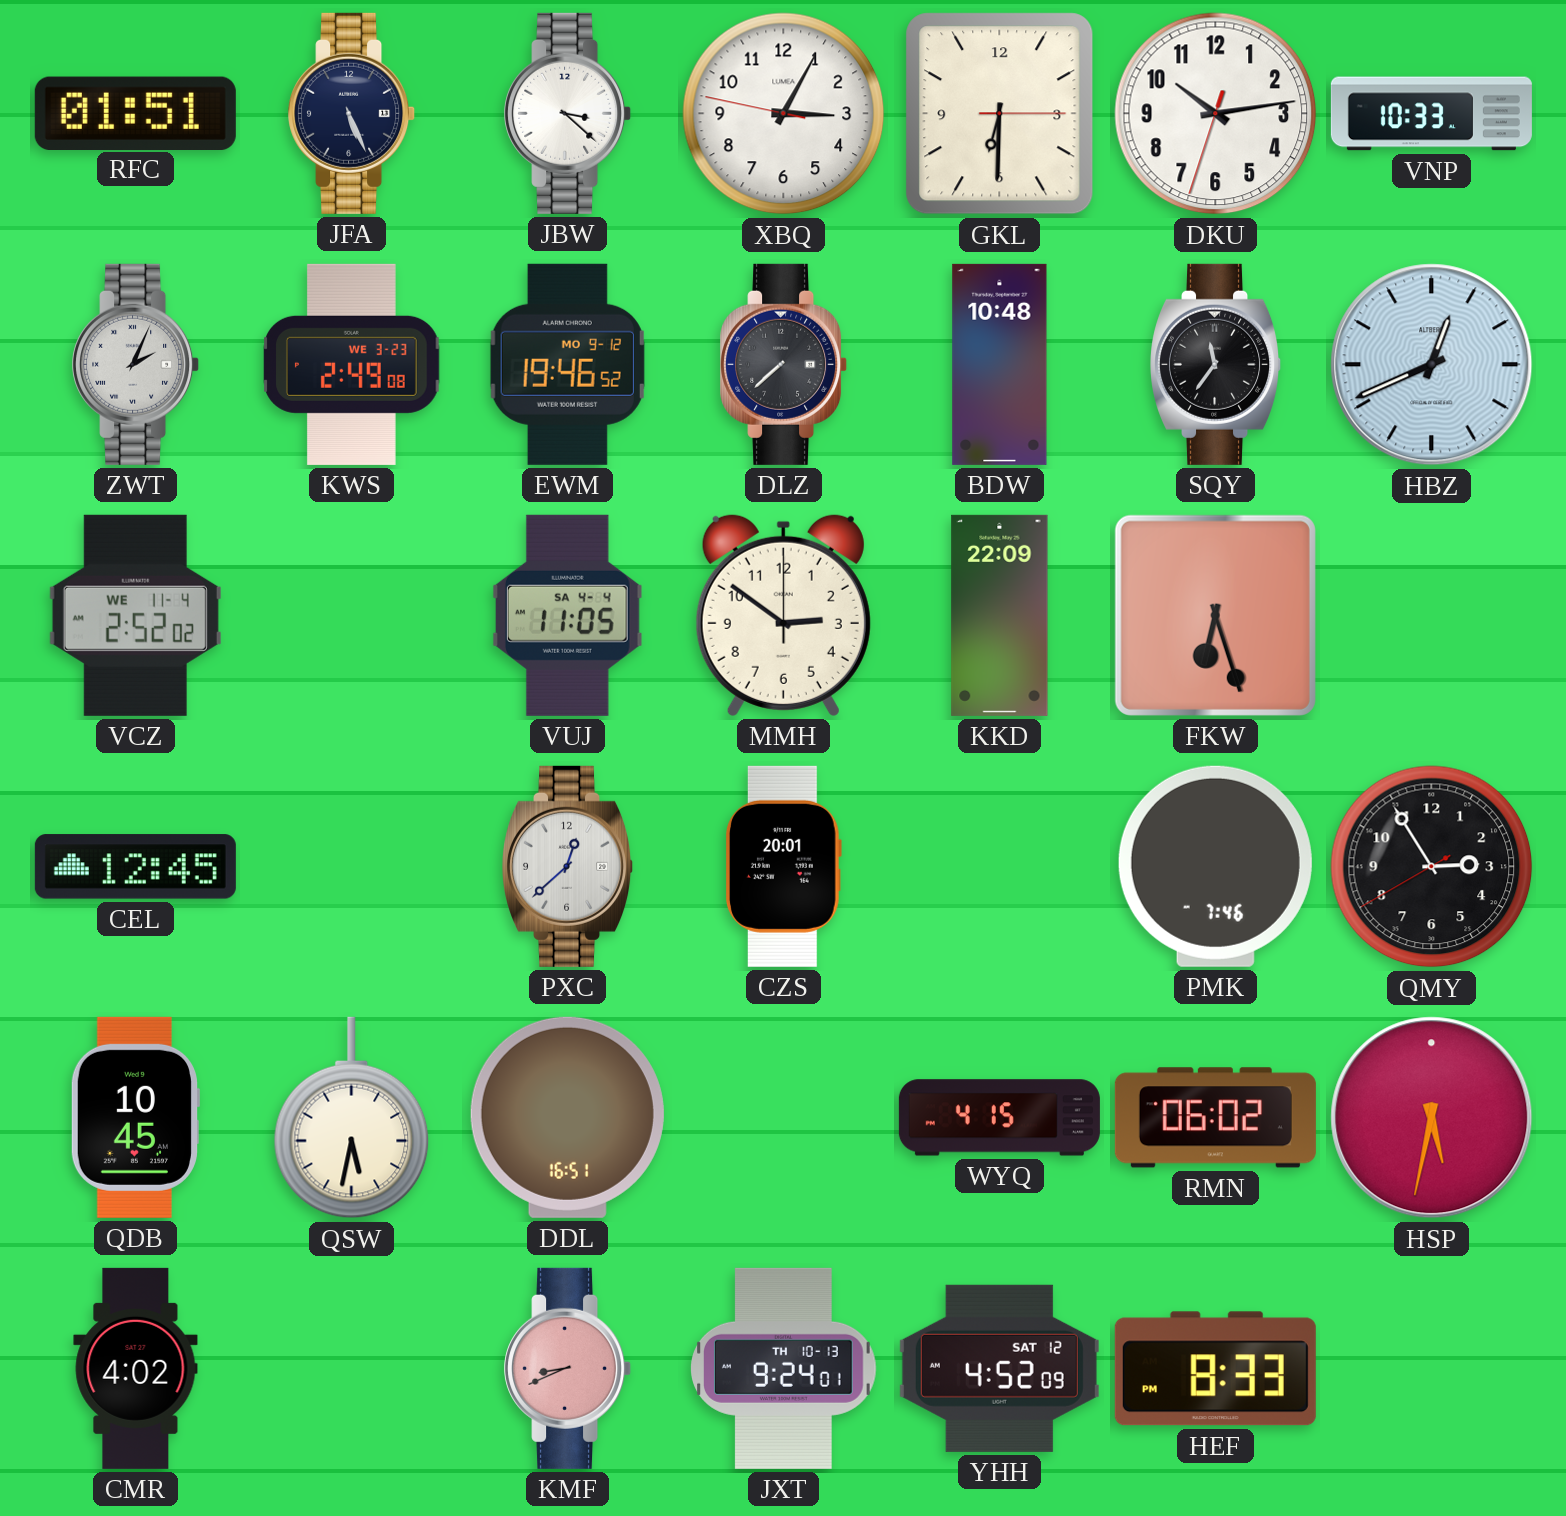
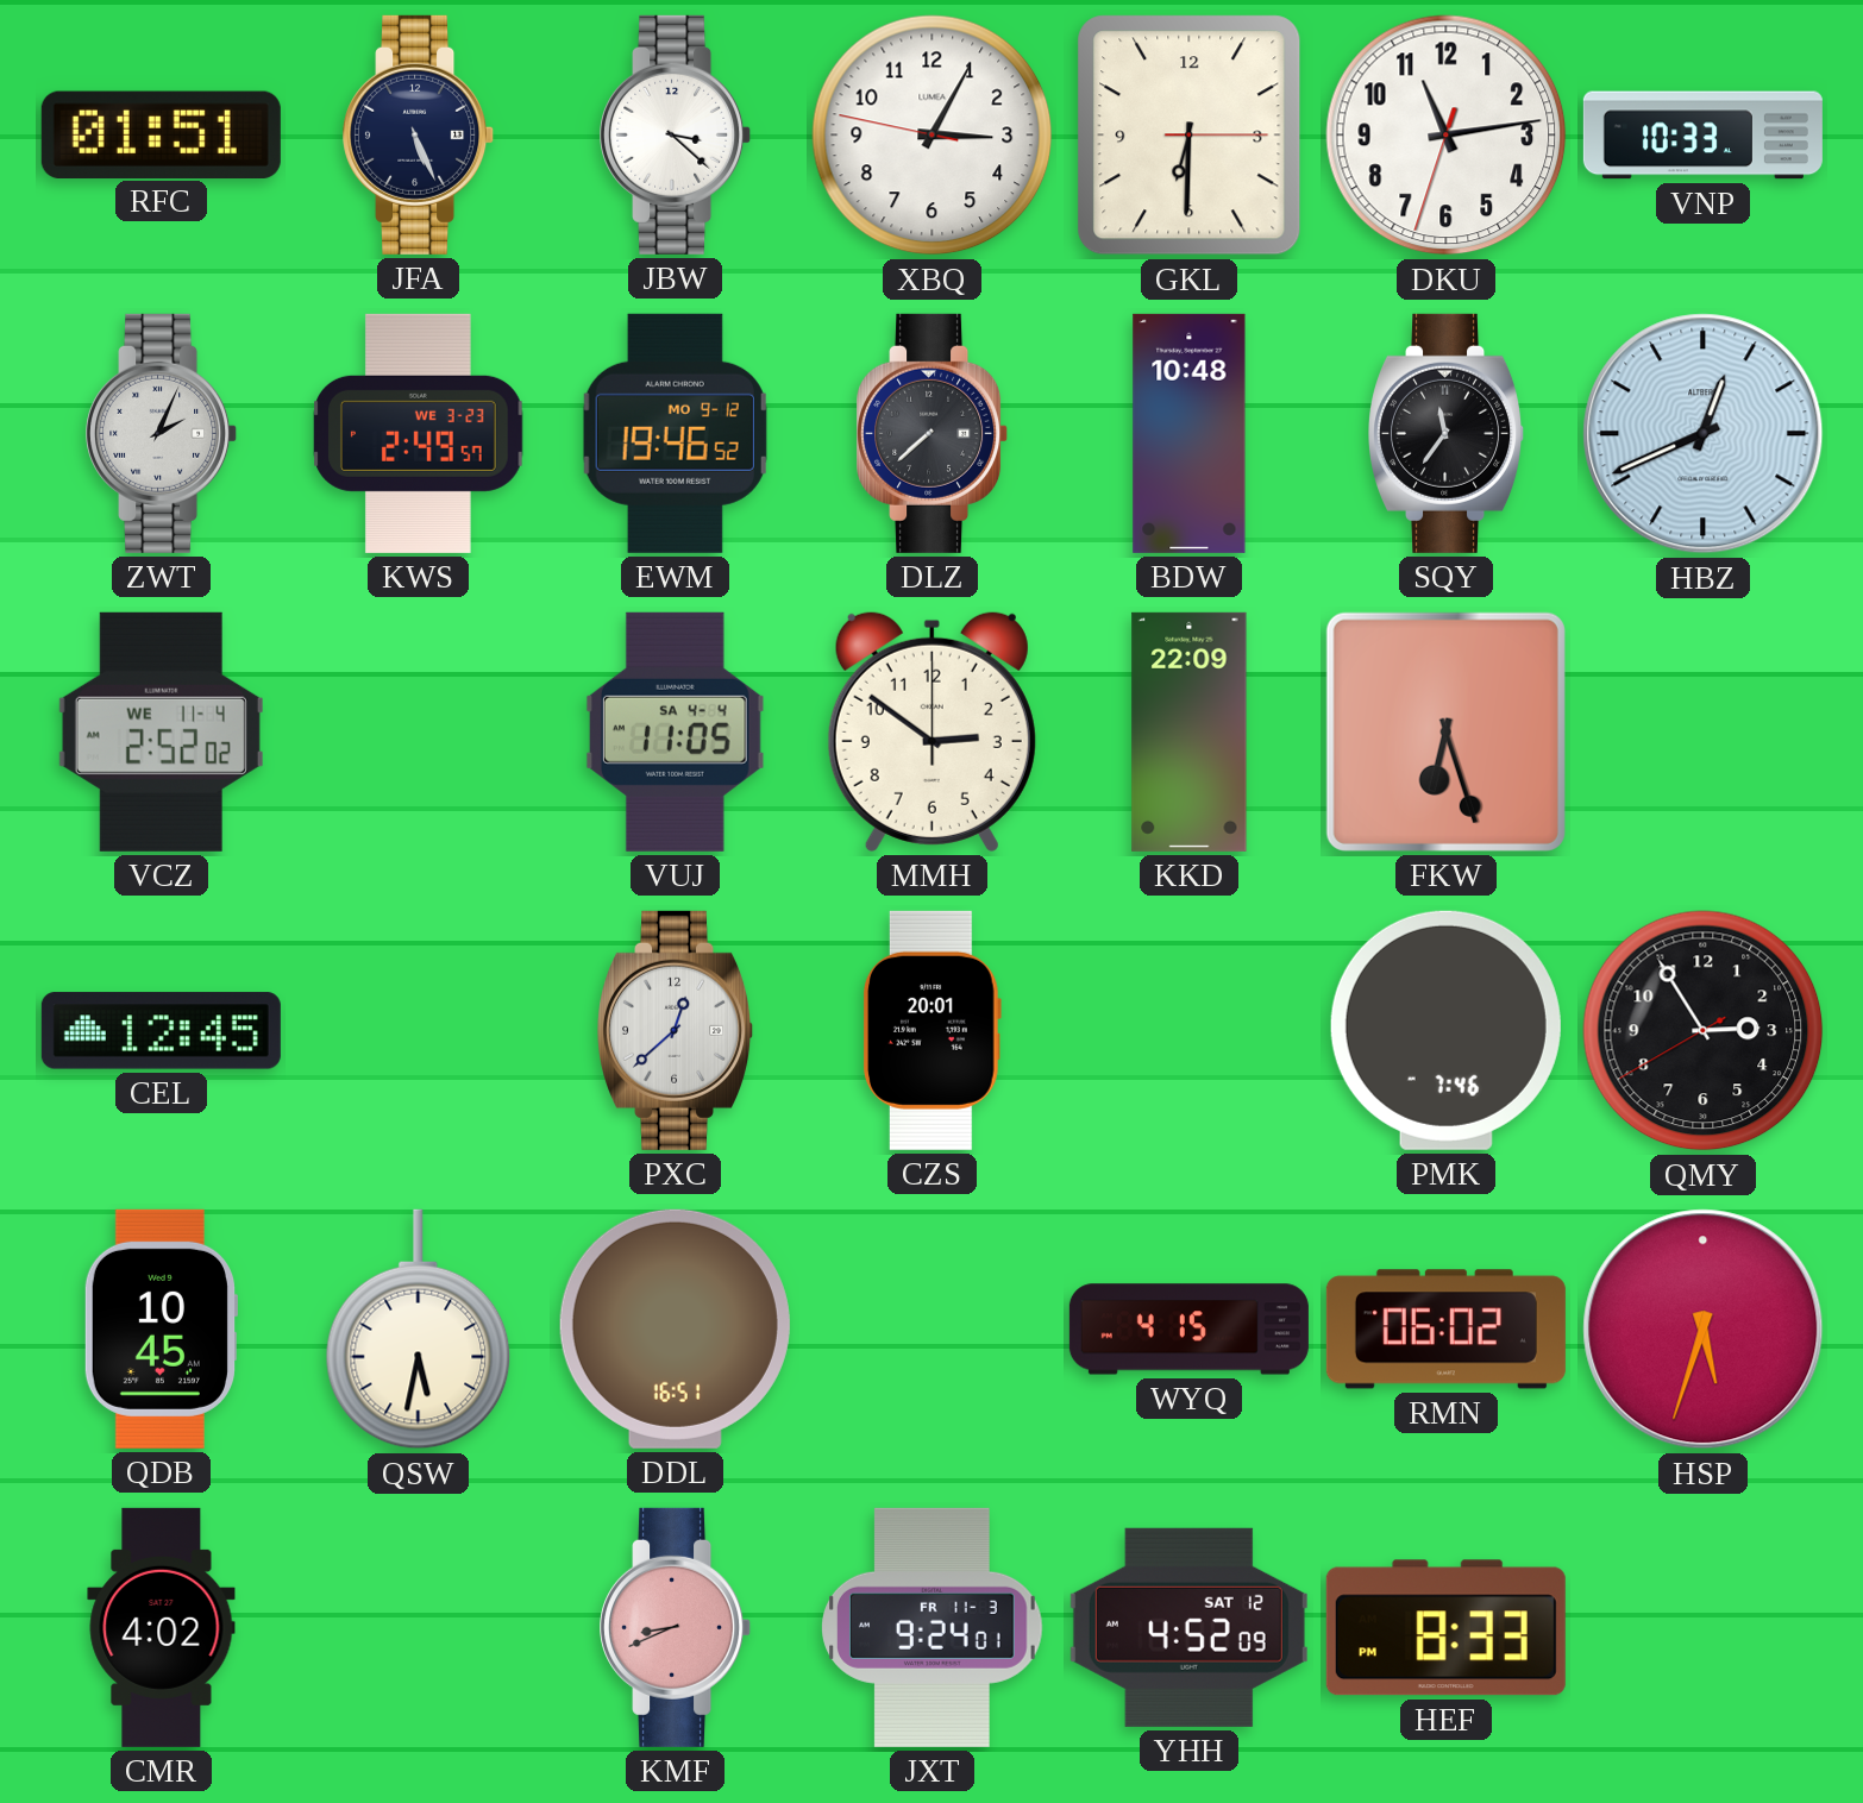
DKU: 10:13 -> 11:13
KWS: 2:49:08 -> 2:49:57
HSP: 5:32 -> 5:33
JXT date: TH 10-13 -> FR 11-3
